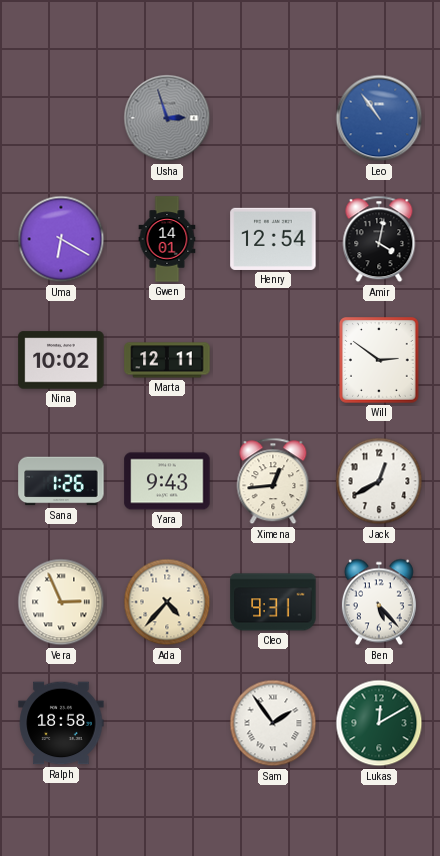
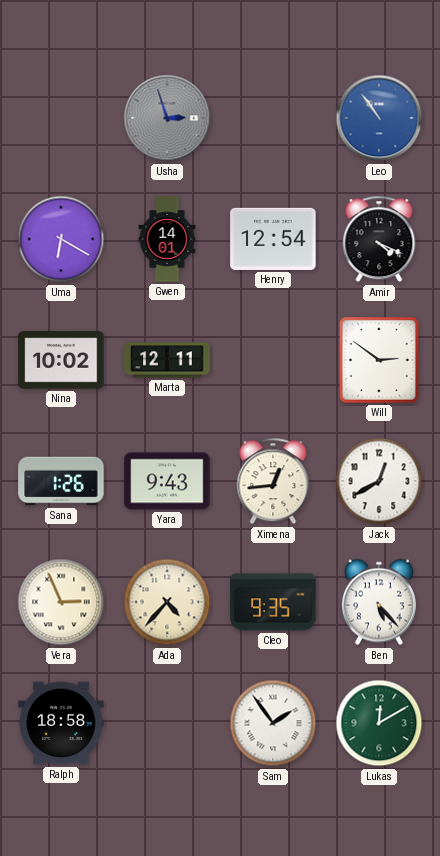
Amir: 4:02 -> 4:19
Cleo: 9:31 -> 9:35
